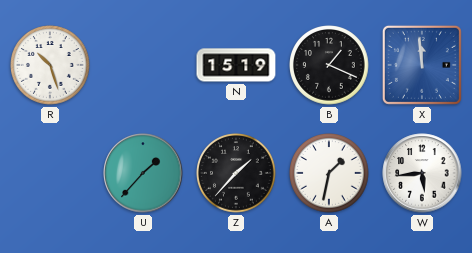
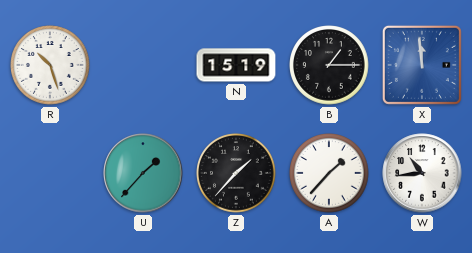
B: 1:19 -> 1:15
A: 1:32 -> 1:37
W: 5:44 -> 10:44
